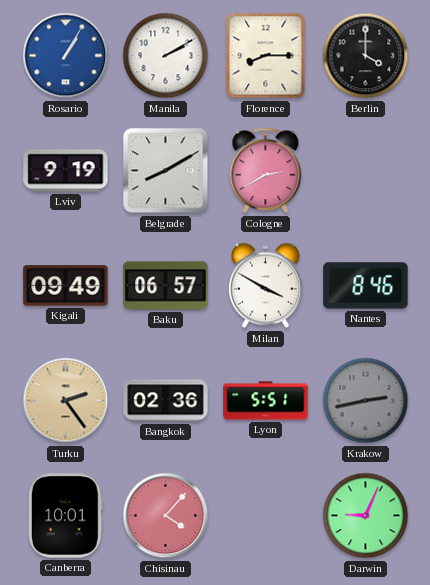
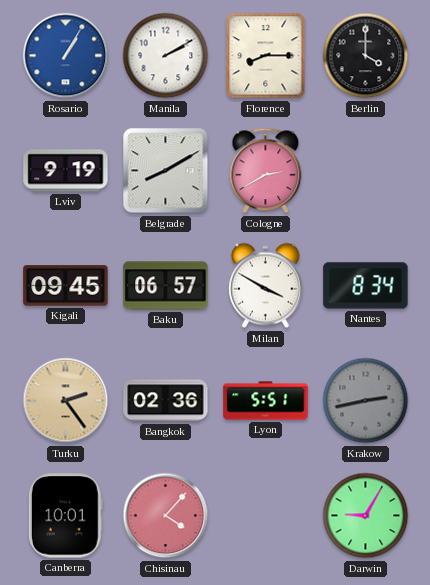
Kigali: 09:49 -> 09:45
Nantes: 8:46 -> 8:34
Darwin: 9:04 -> 9:05
